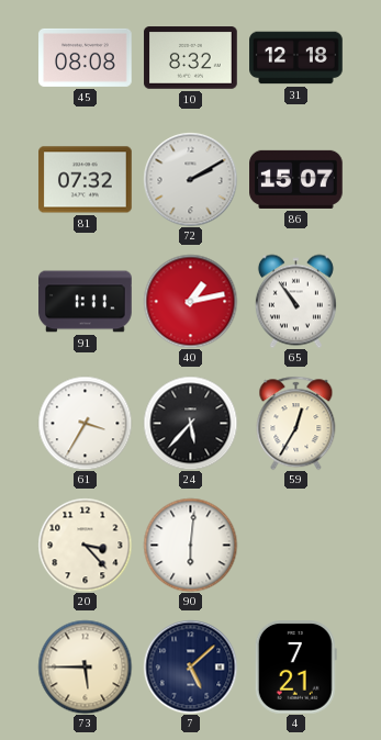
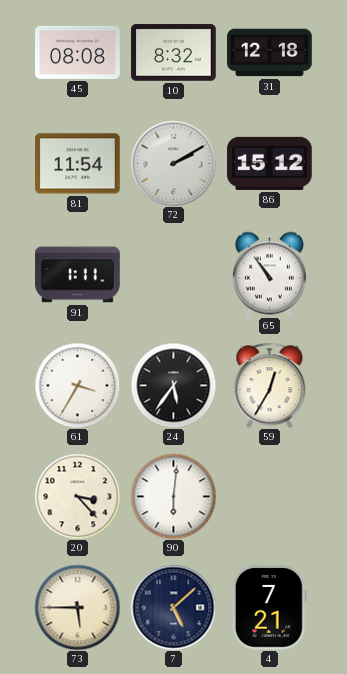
81: 07:32 -> 11:54
86: 15:07 -> 15:12
40: 1:13 -> none
24: 5:37 -> 5:36
